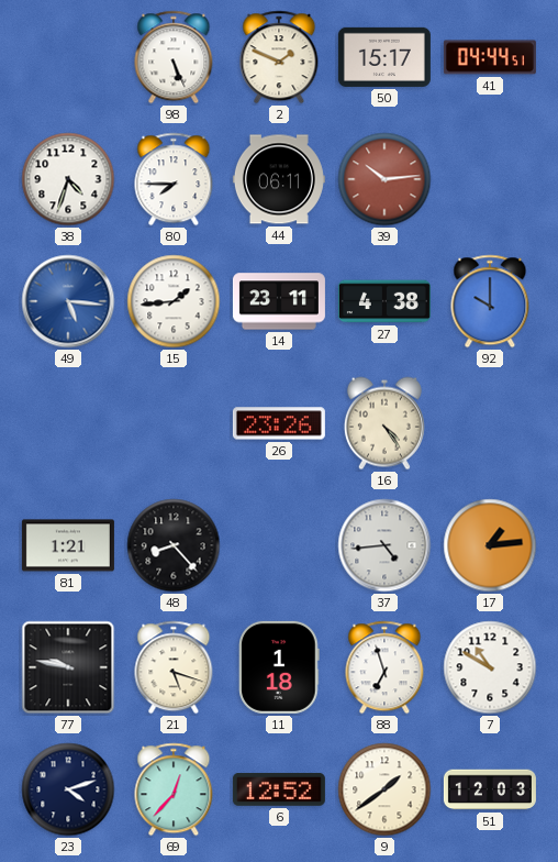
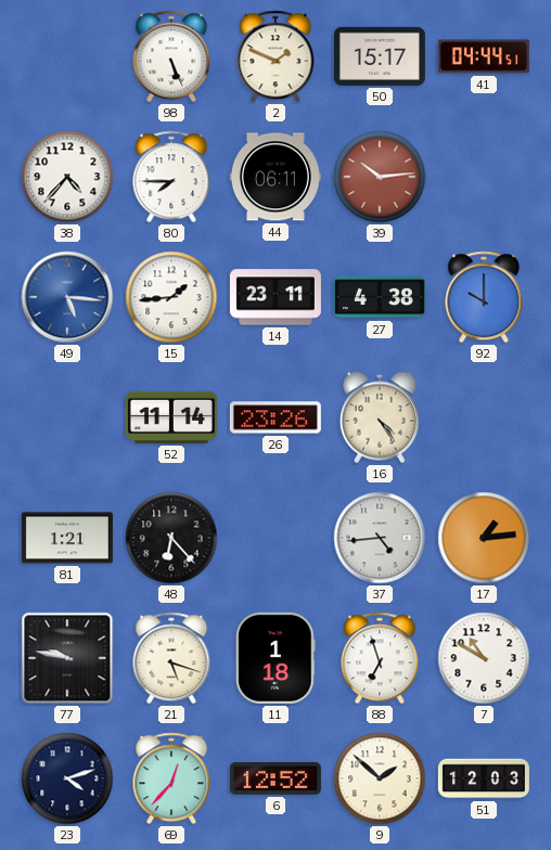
38: 4:33 -> 4:37
52: none -> 11:14
48: 8:23 -> 6:23
9: 1:39 -> 1:52
